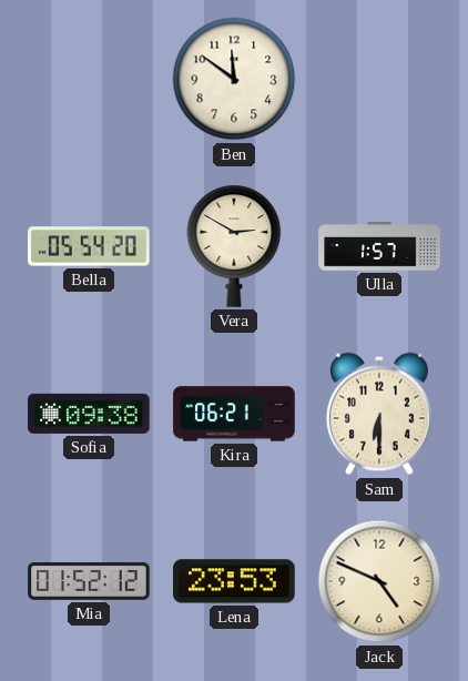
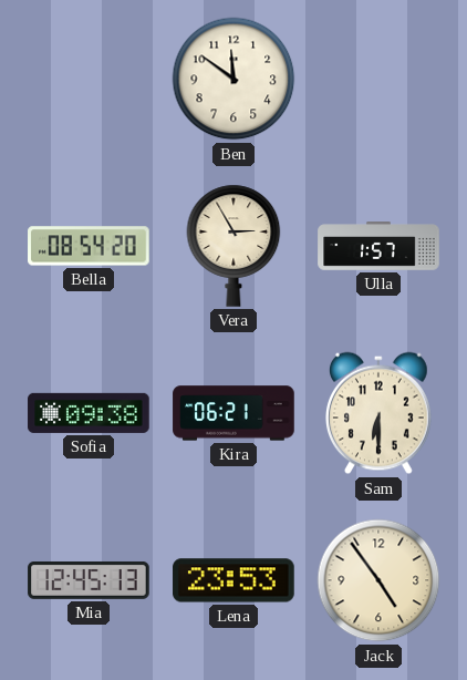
Bella: 05:54 -> 08:54
Vera: 2:50 -> 2:55
Mia: 01:52 -> 12:45
Jack: 4:49 -> 4:54
